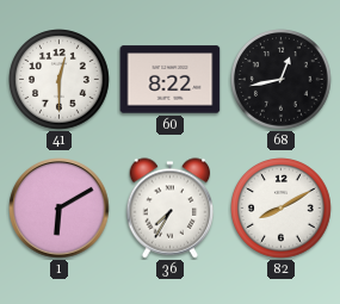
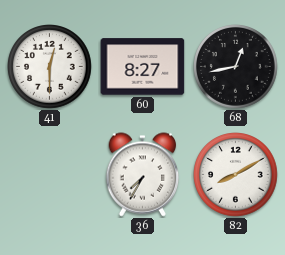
60: 8:22 -> 8:27
1: 6:10 -> none
